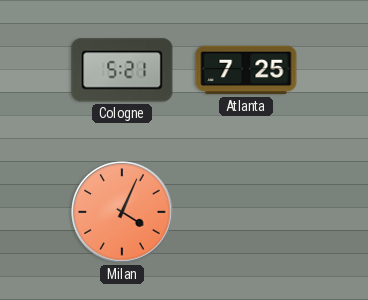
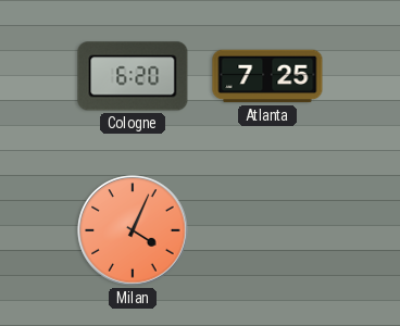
Cologne: 5:21 -> 6:20
